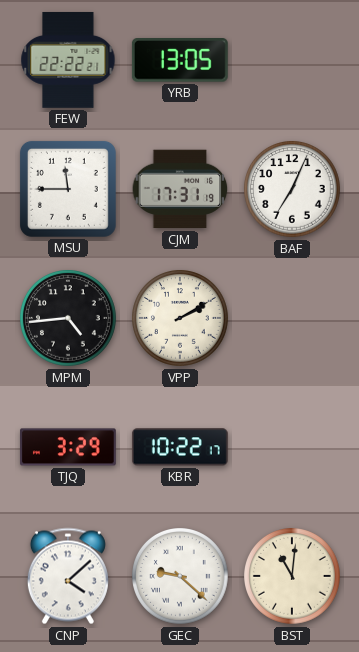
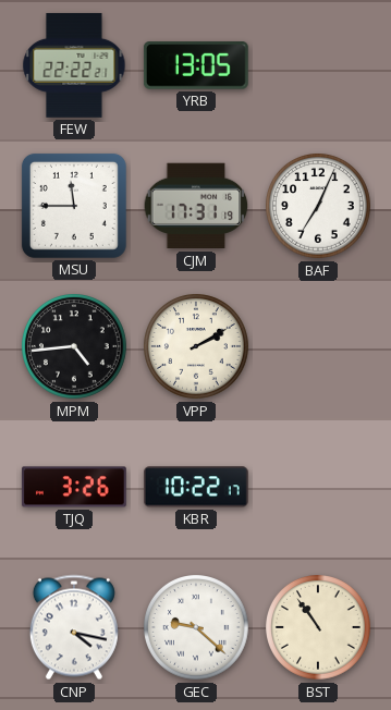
TJQ: 3:29 -> 3:26
CNP: 4:08 -> 4:17
BST: 11:01 -> 10:54
